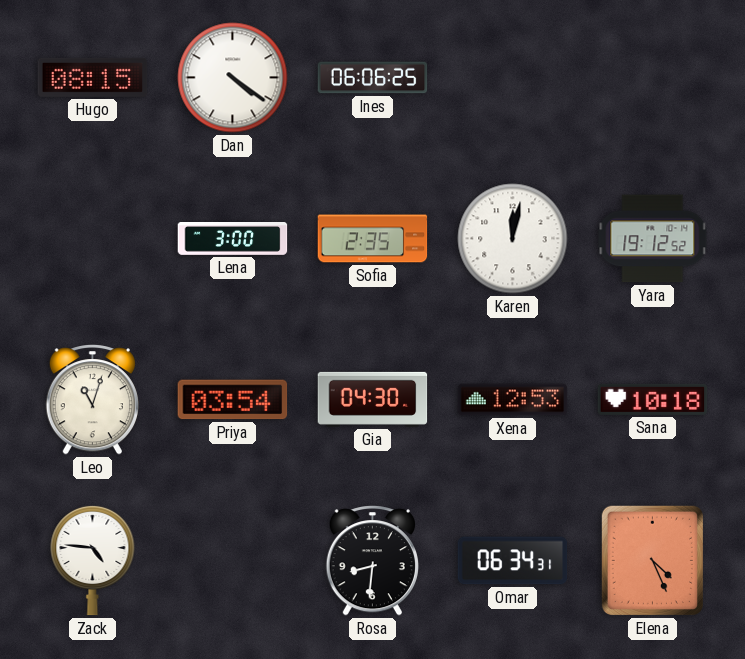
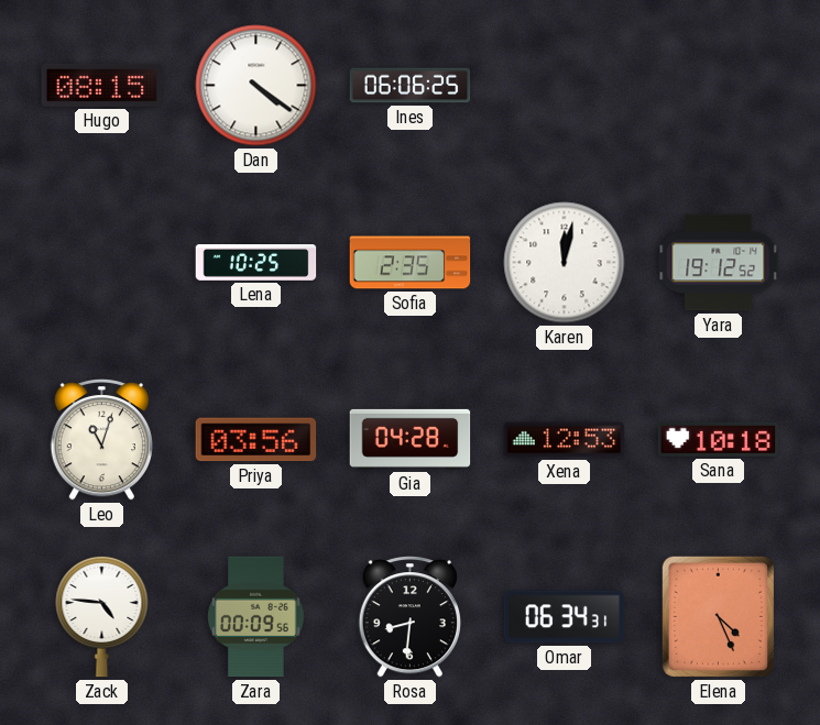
Lena: 3:00 -> 10:25
Priya: 03:54 -> 03:56
Gia: 04:30 -> 04:28
Zara: none -> 00:09
